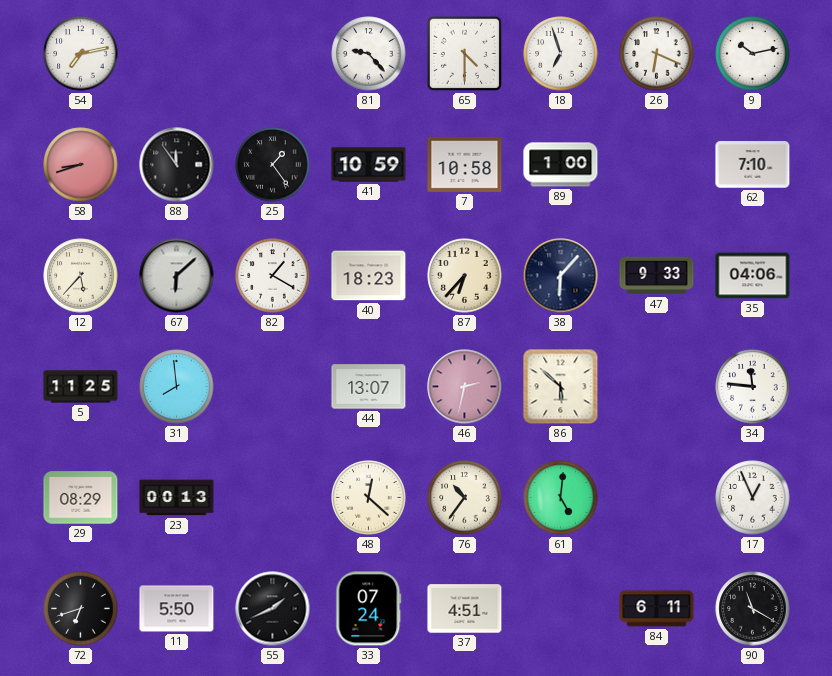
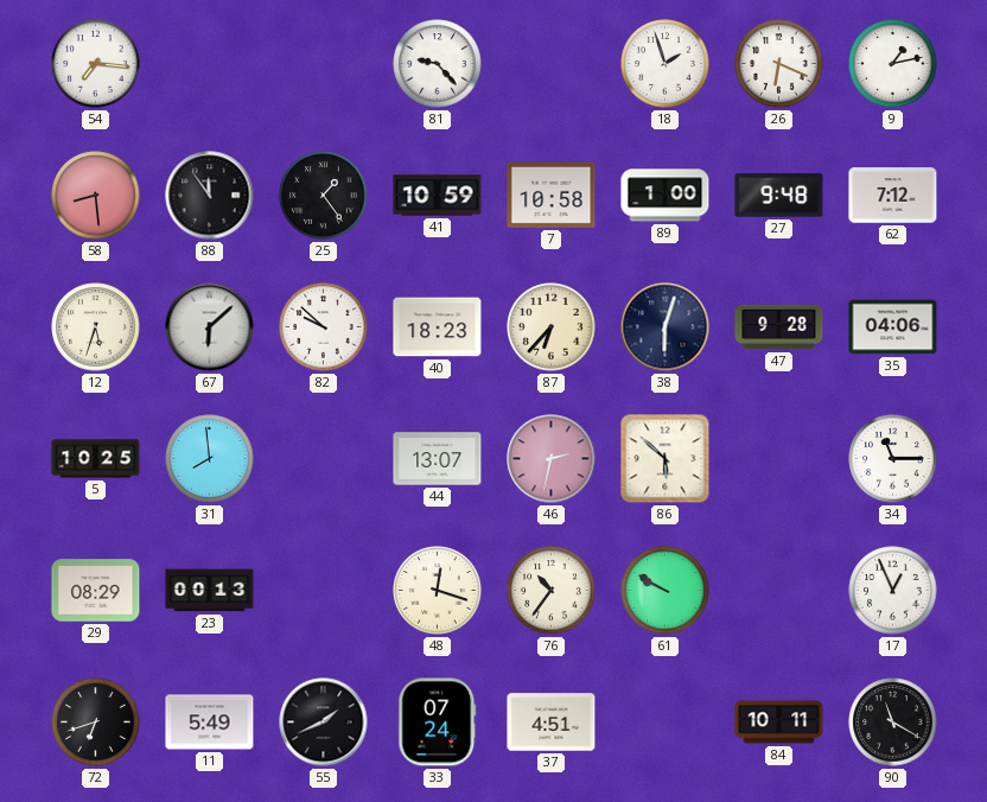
54: 7:13 -> 7:16
65: 4:30 -> none
18: 6:57 -> 1:57
9: 10:13 -> 1:13
58: 8:42 -> 8:29
27: none -> 9:48
62: 7:10 -> 7:12
12: 5:37 -> 5:33
82: 1:20 -> 9:52
38: 6:07 -> 6:03
47: 9:33 -> 9:28
5: 11:25 -> 10:25
34: 11:46 -> 11:15
48: 12:22 -> 12:18
61: 5:01 -> 9:50
11: 5:50 -> 5:49
84: 6:11 -> 10:11
